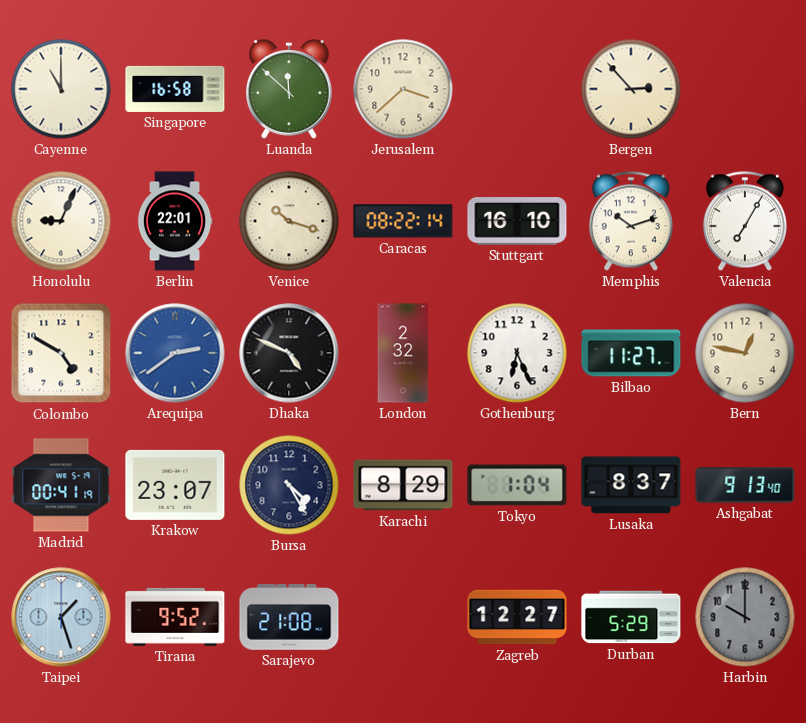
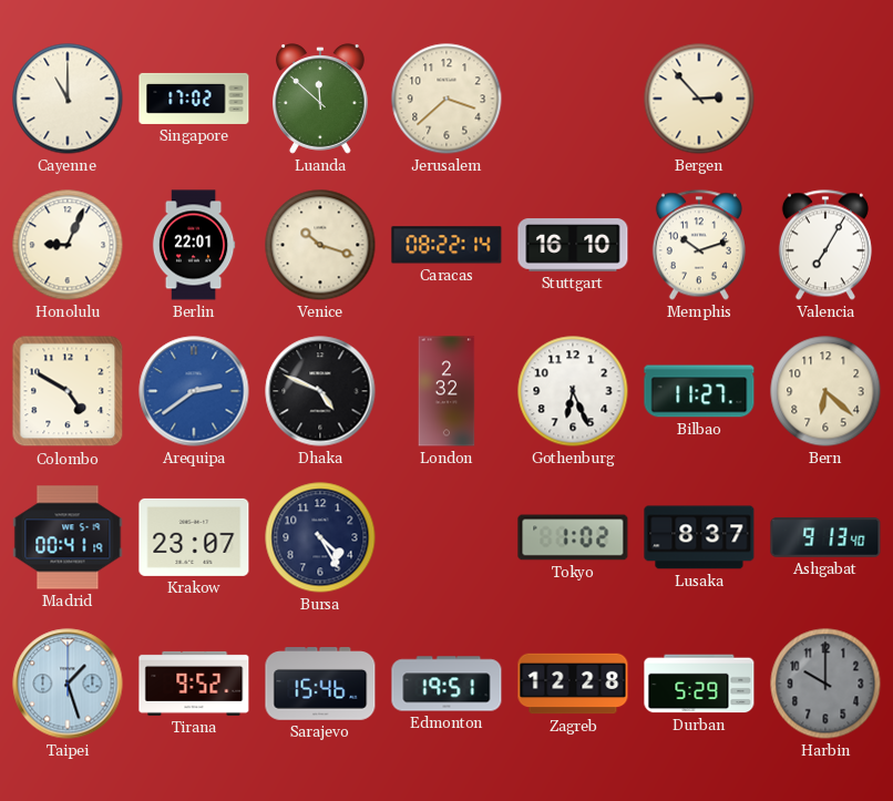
Singapore: 16:58 -> 17:02
Bern: 12:47 -> 6:22
Karachi: 8:29 -> none
Tokyo: 1:04 -> 1:02
Sarajevo: 21:08 -> 15:46
Edmonton: none -> 19:51
Zagreb: 12:27 -> 12:28
